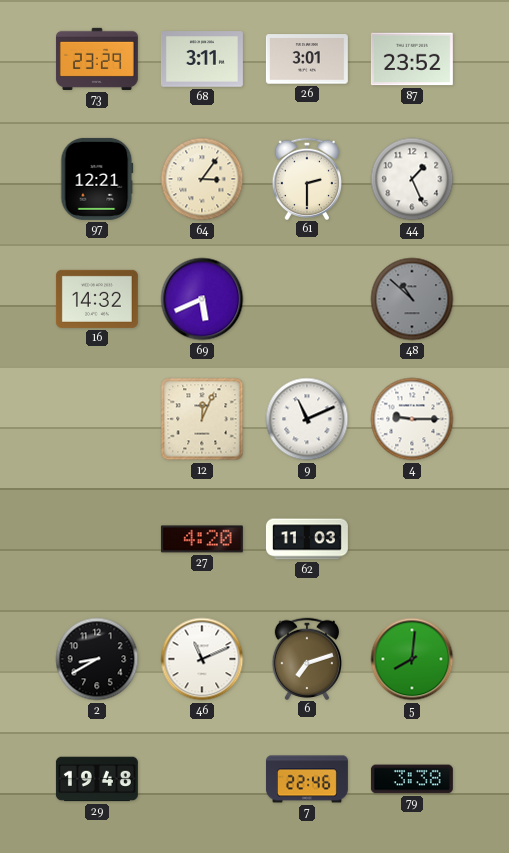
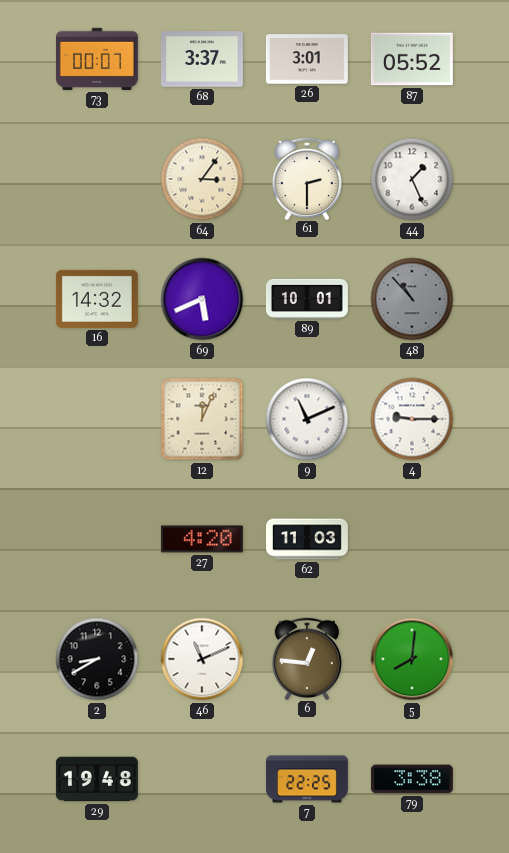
73: 23:29 -> 00:07
68: 3:11 -> 3:37
87: 23:52 -> 05:52
97: 12:21 -> none
89: none -> 10:01
48: 10:52 -> 10:53
6: 7:12 -> 12:46
7: 22:46 -> 22:25
